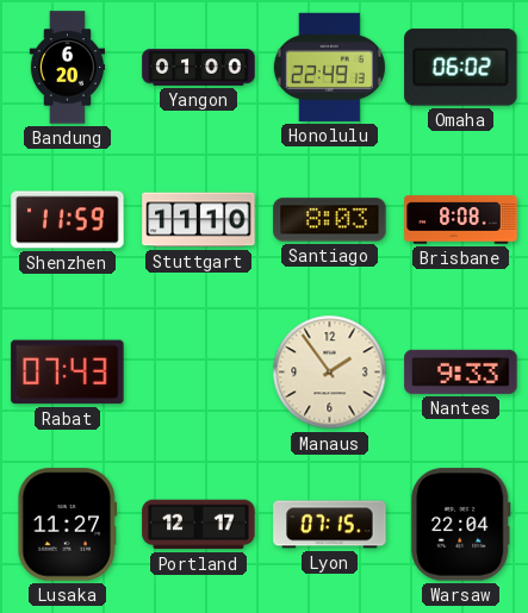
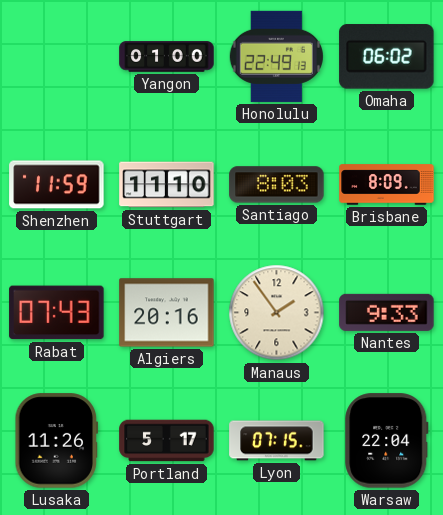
Bandung: 6:20 -> none
Brisbane: 8:08 -> 8:09
Algiers: none -> 20:16
Lusaka: 11:27 -> 11:26
Portland: 12:17 -> 5:17
